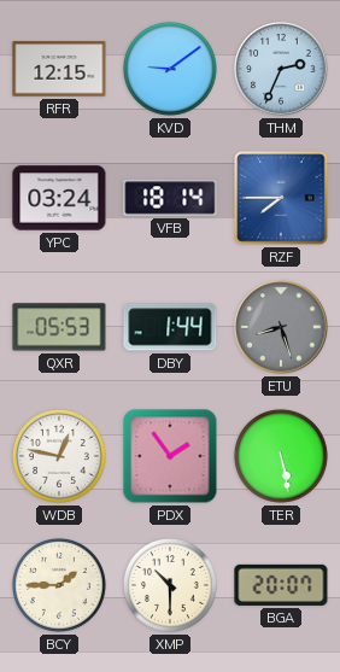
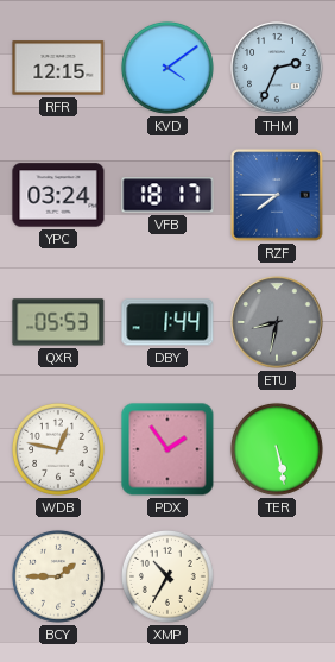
KVD: 9:09 -> 4:09
VFB: 18:14 -> 18:17
ETU: 8:27 -> 8:32
XMP: 10:30 -> 10:35
BGA: 20:07 -> none
